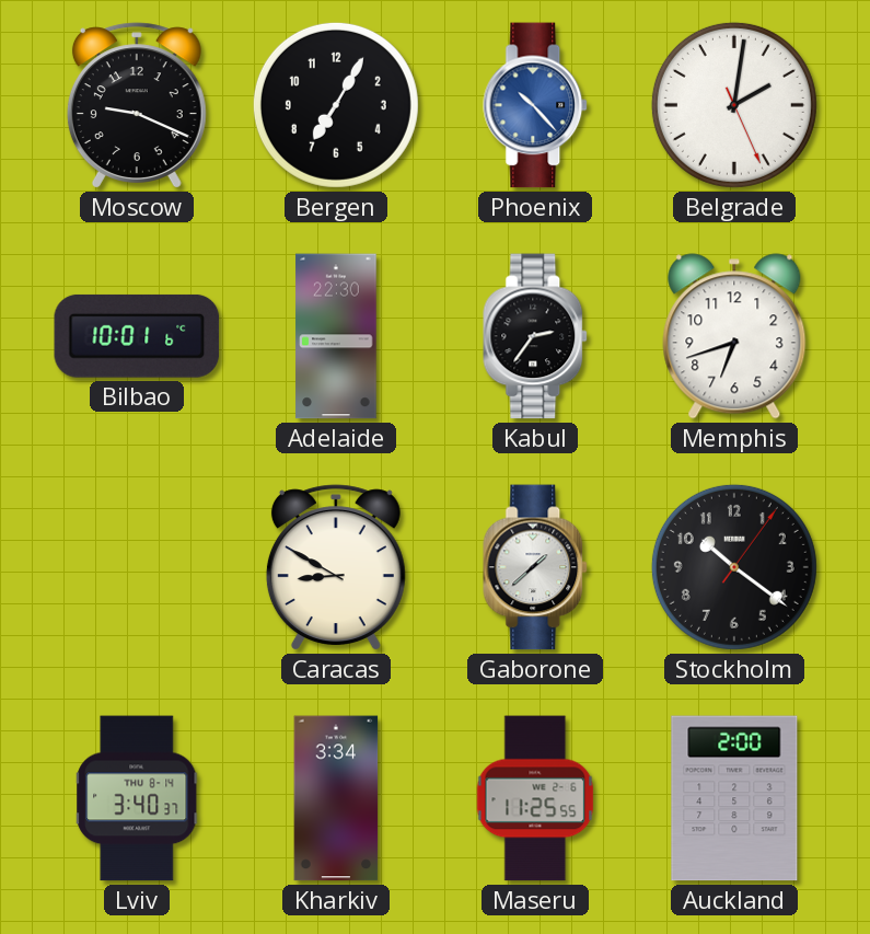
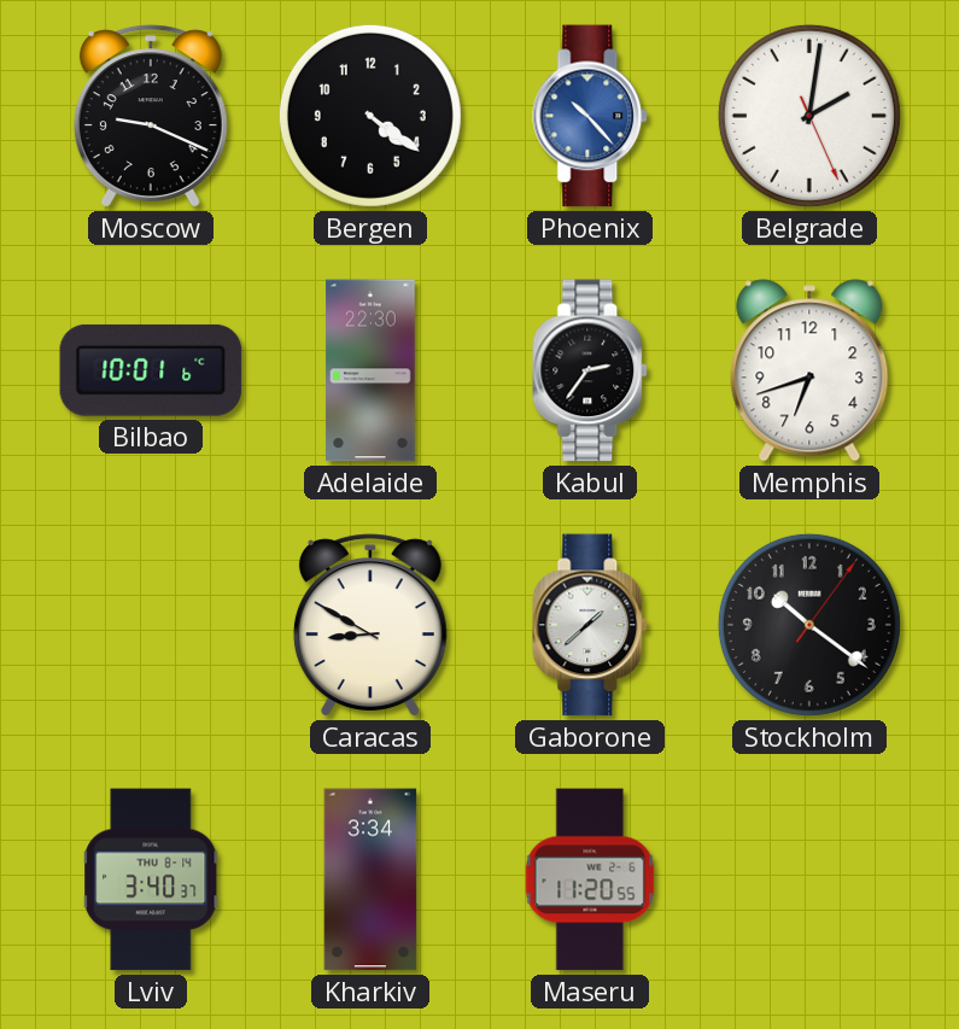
Bergen: 7:05 -> 4:21
Maseru: 11:25 -> 11:20
Auckland: 2:00 -> none
